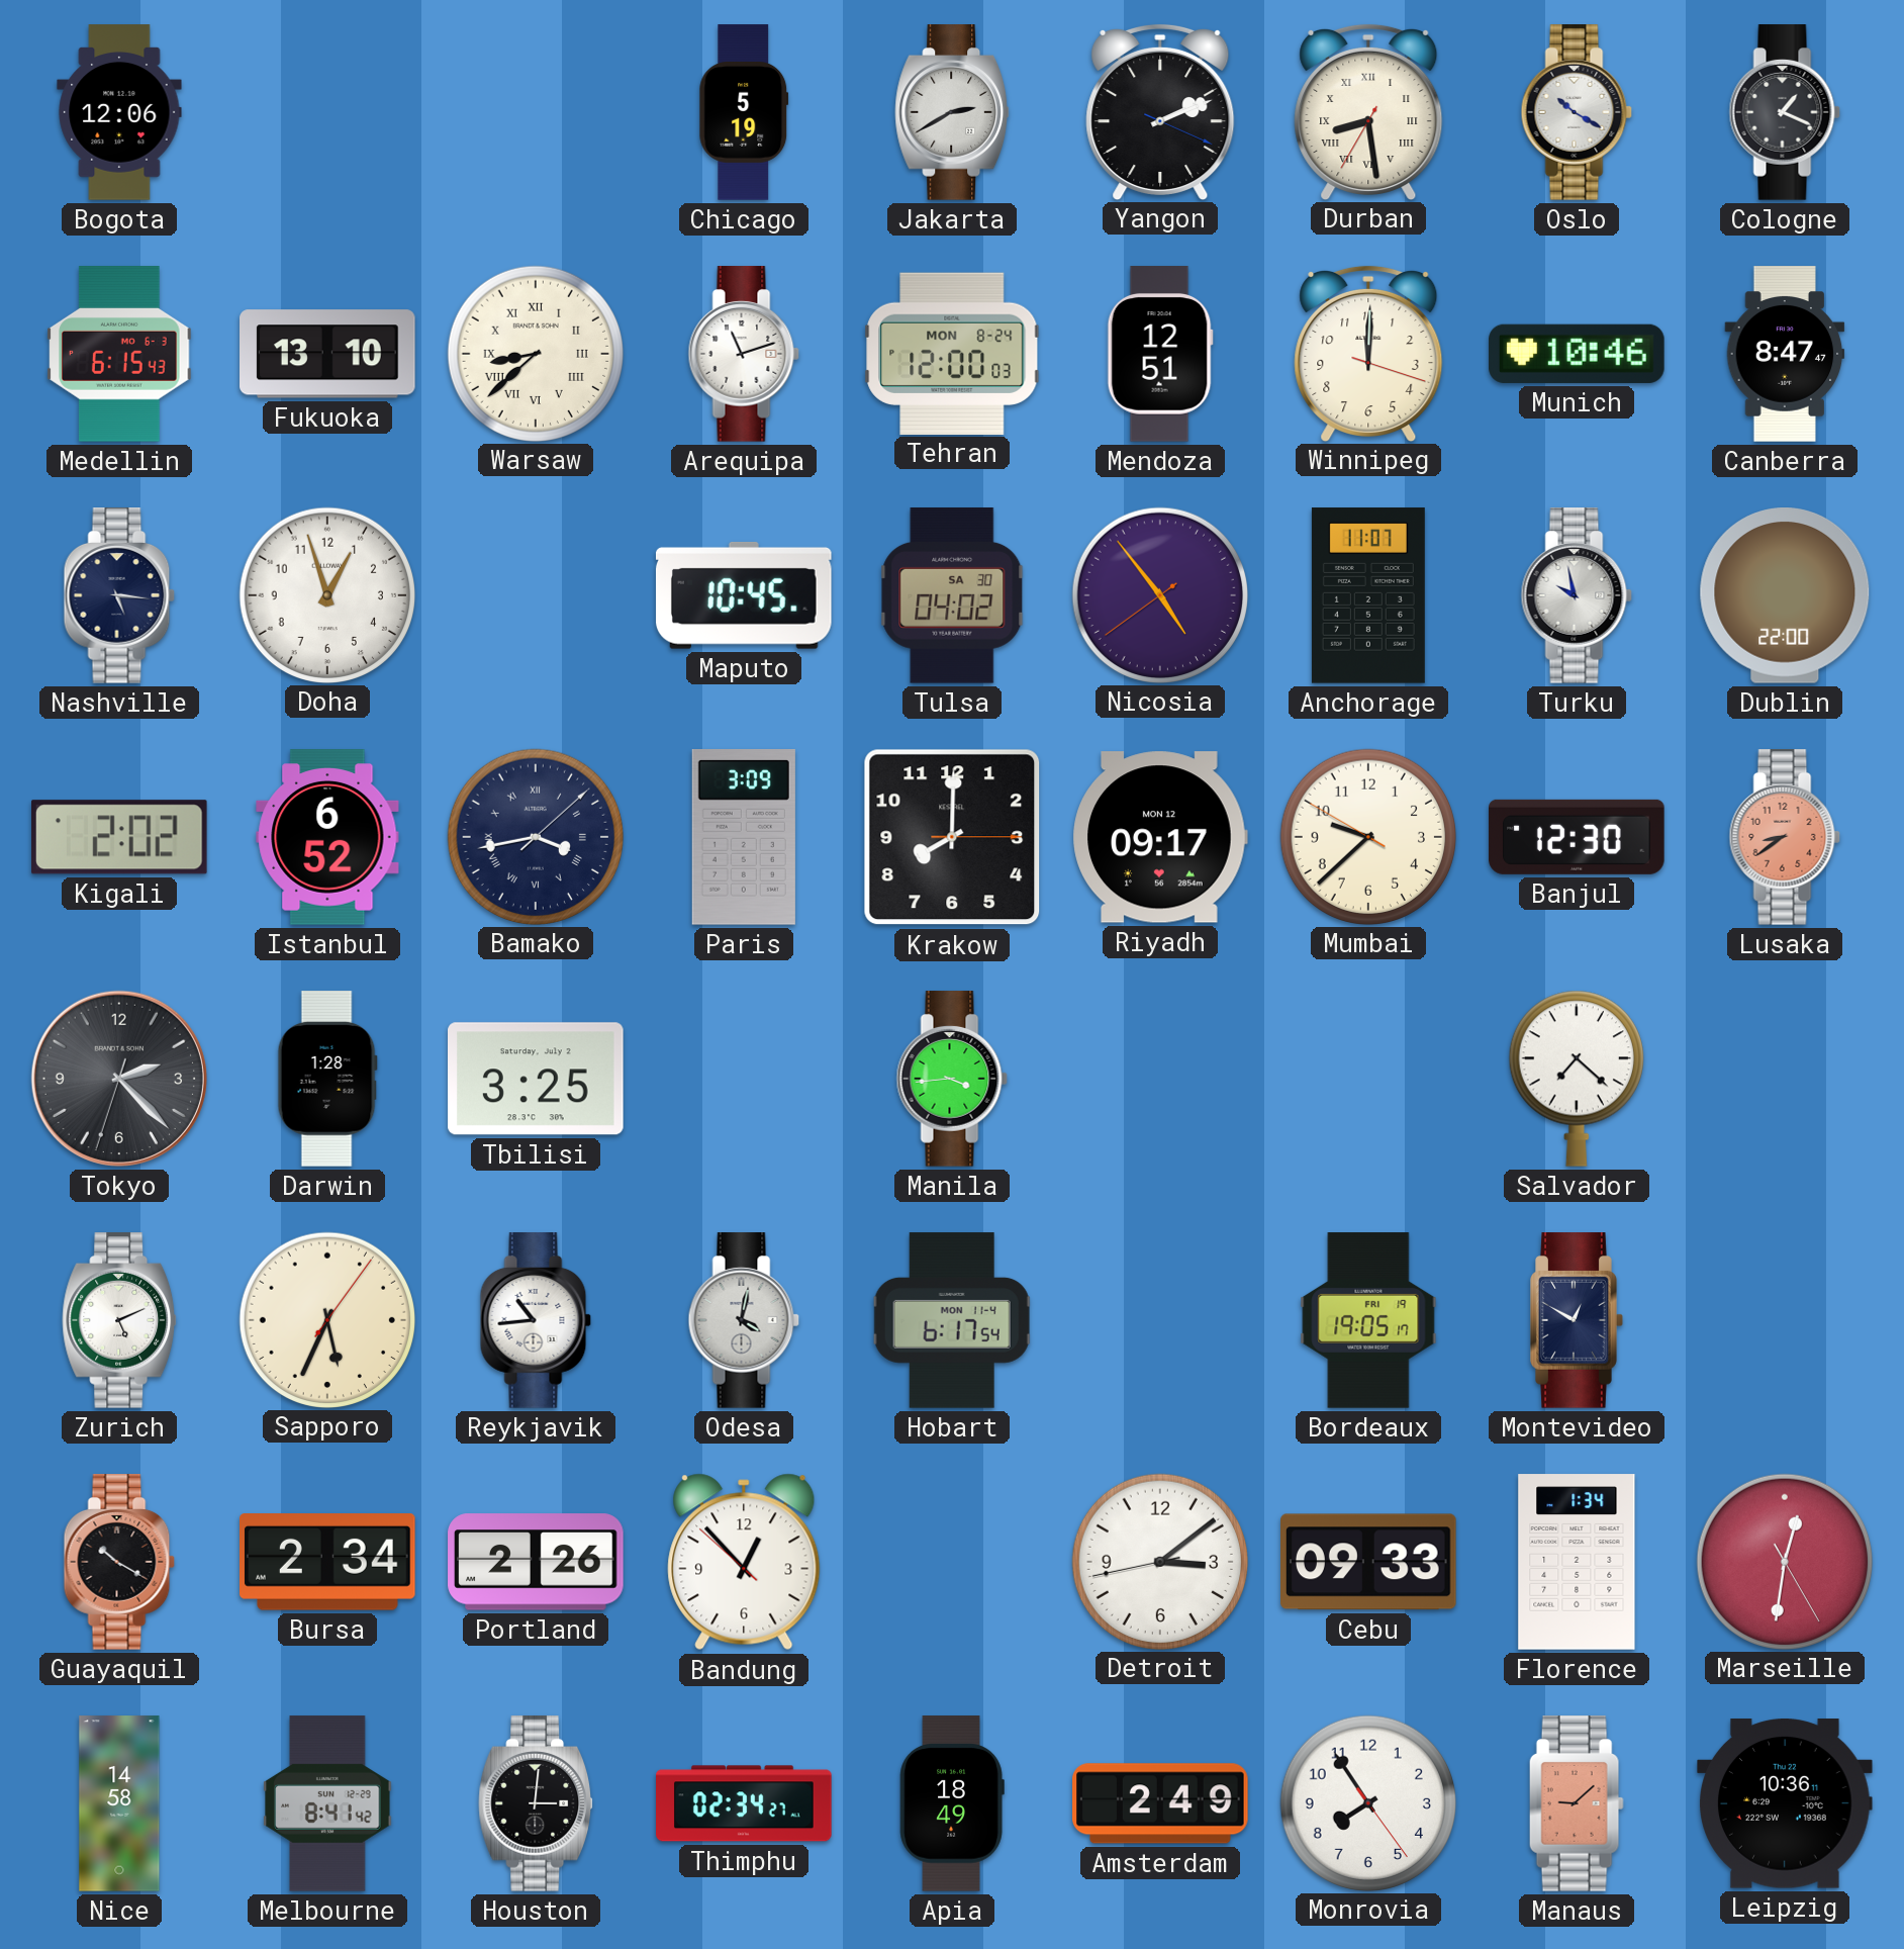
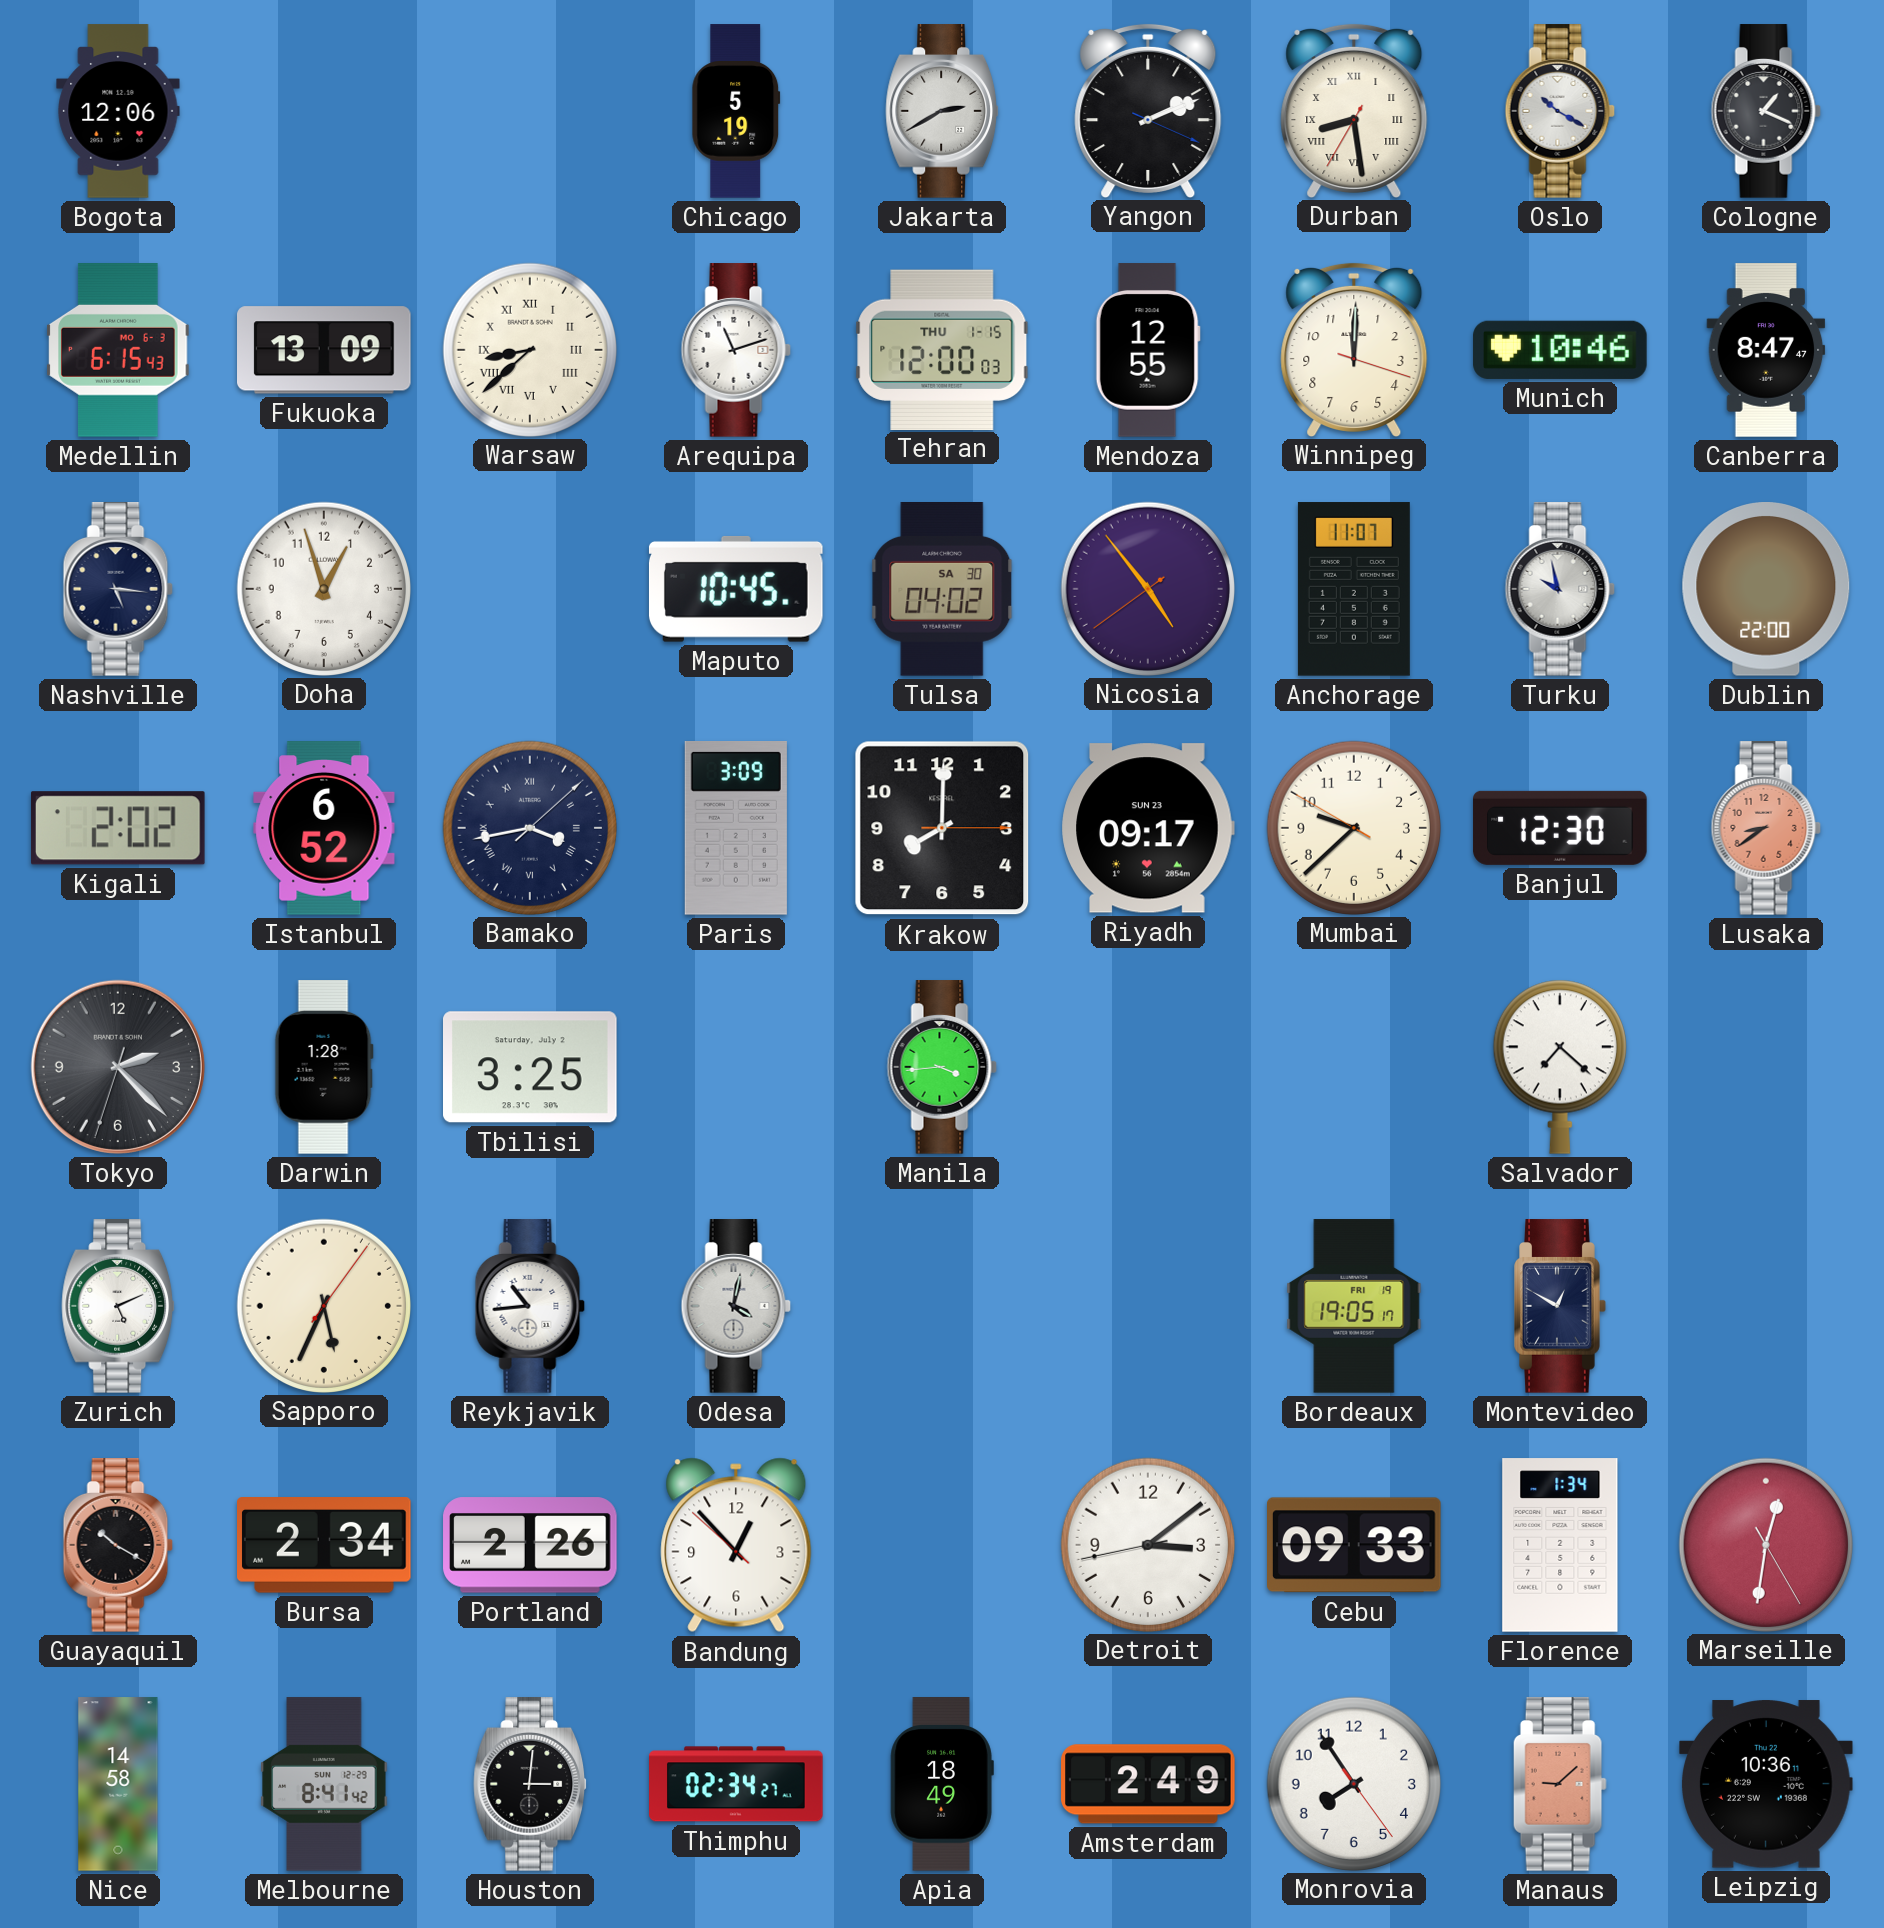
Fukuoka: 13:10 -> 13:09
Tehran date: MON 8-24 -> THU 1-15
Mendoza: 12:51 -> 12:55
Riyadh date: MON 12 -> SUN 23
Hobart: 6:17 -> none
